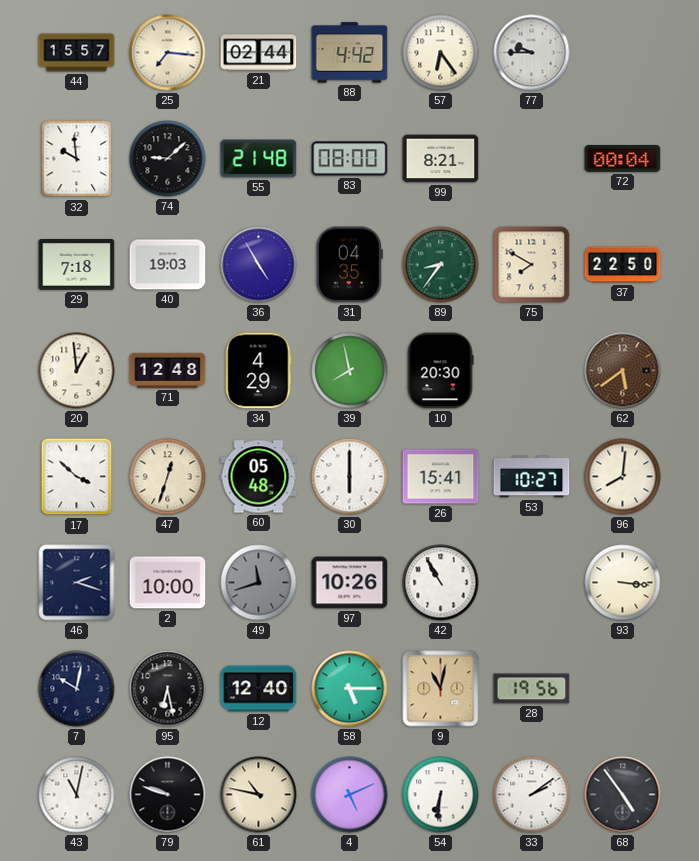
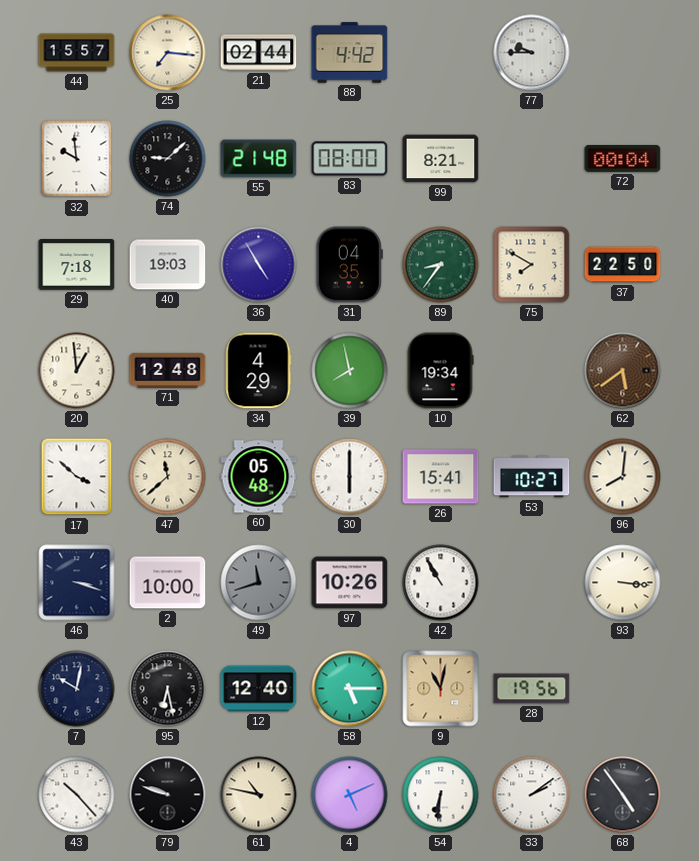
57: 6:24 -> none
10: 20:30 -> 19:34
47: 12:33 -> 11:38
46: 2:18 -> 3:18
43: 11:02 -> 10:23
